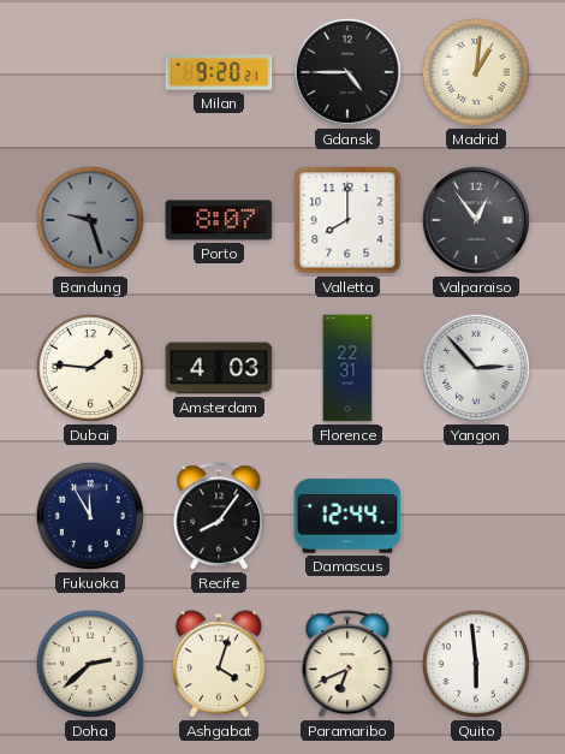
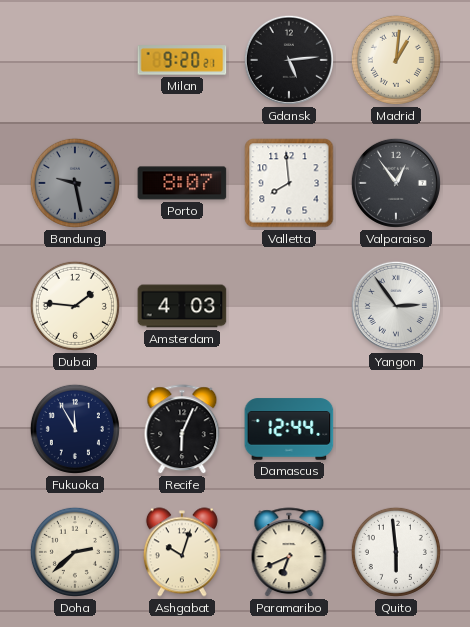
Gdansk: 4:45 -> 5:14
Bandung: 9:27 -> 9:28
Valletta: 8:00 -> 7:59
Florence: 22:31 -> none
Yangon: 2:53 -> 2:54
Recife: 8:06 -> 6:04
Ashgabat: 4:03 -> 10:03
